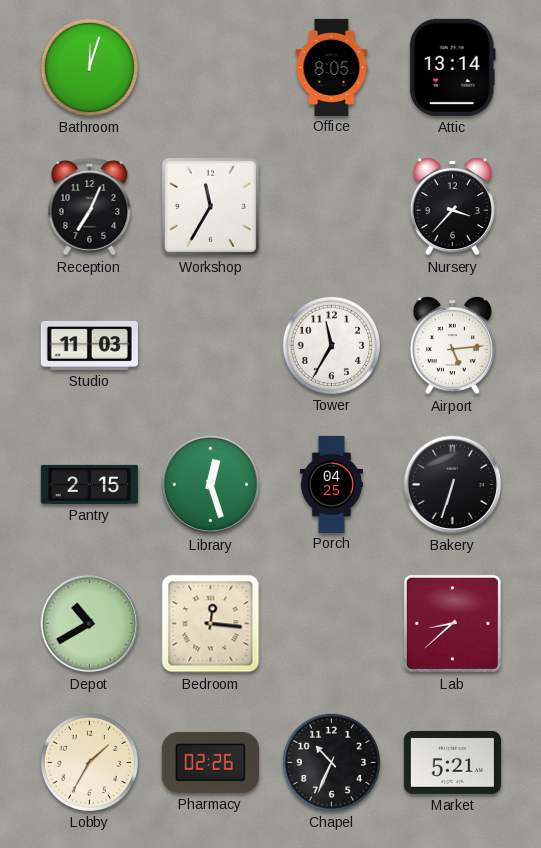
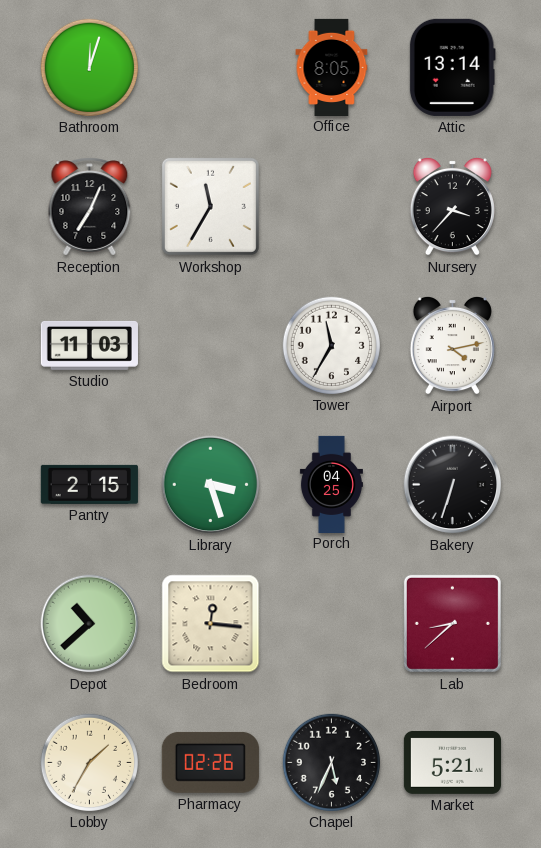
Airport: 5:14 -> 4:13
Library: 12:27 -> 3:27
Depot: 10:40 -> 10:38
Chapel: 10:34 -> 5:34
